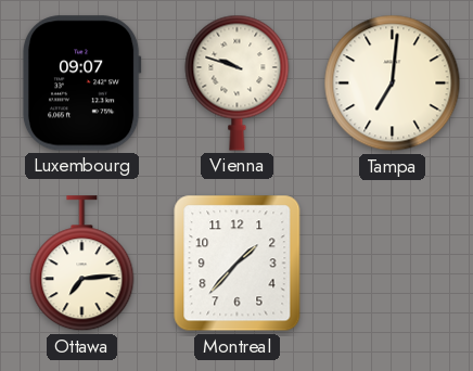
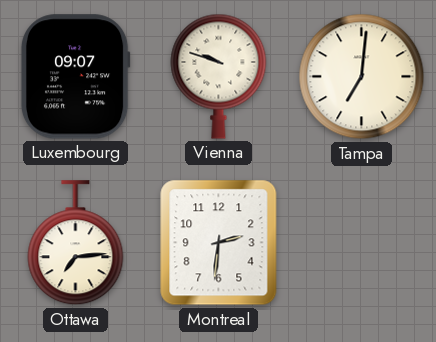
Montreal: 1:37 -> 2:31
